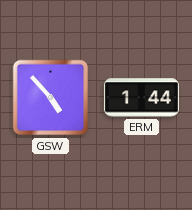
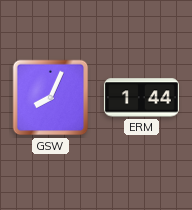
GSW: 4:53 -> 8:04
